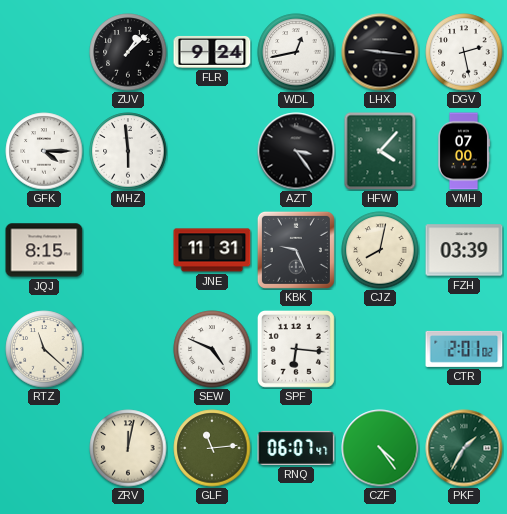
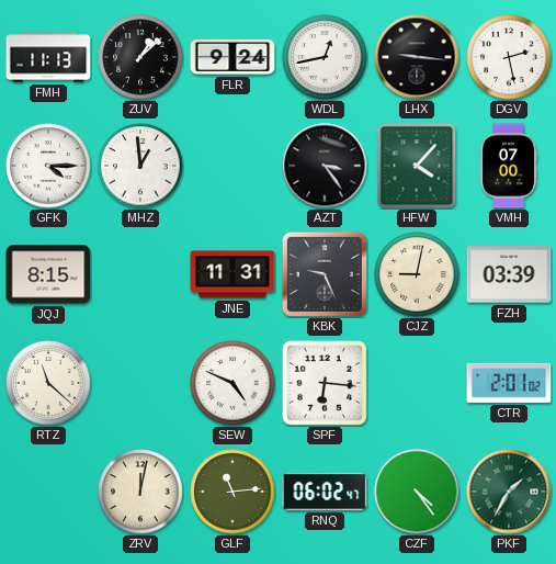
FMH: none -> 11:13
MHZ: 5:59 -> 12:59
CJZ: 8:02 -> 9:02
RNQ: 06:07 -> 06:02
